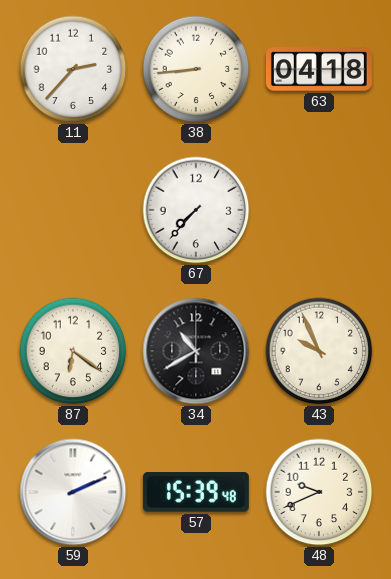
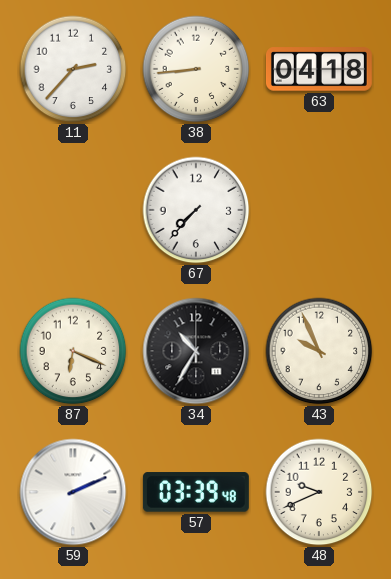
87: 6:21 -> 6:19
34: 10:40 -> 10:35
57: 15:39 -> 03:39
